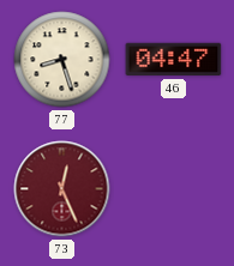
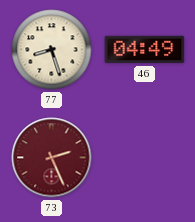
46: 04:47 -> 04:49
73: 12:26 -> 2:26
